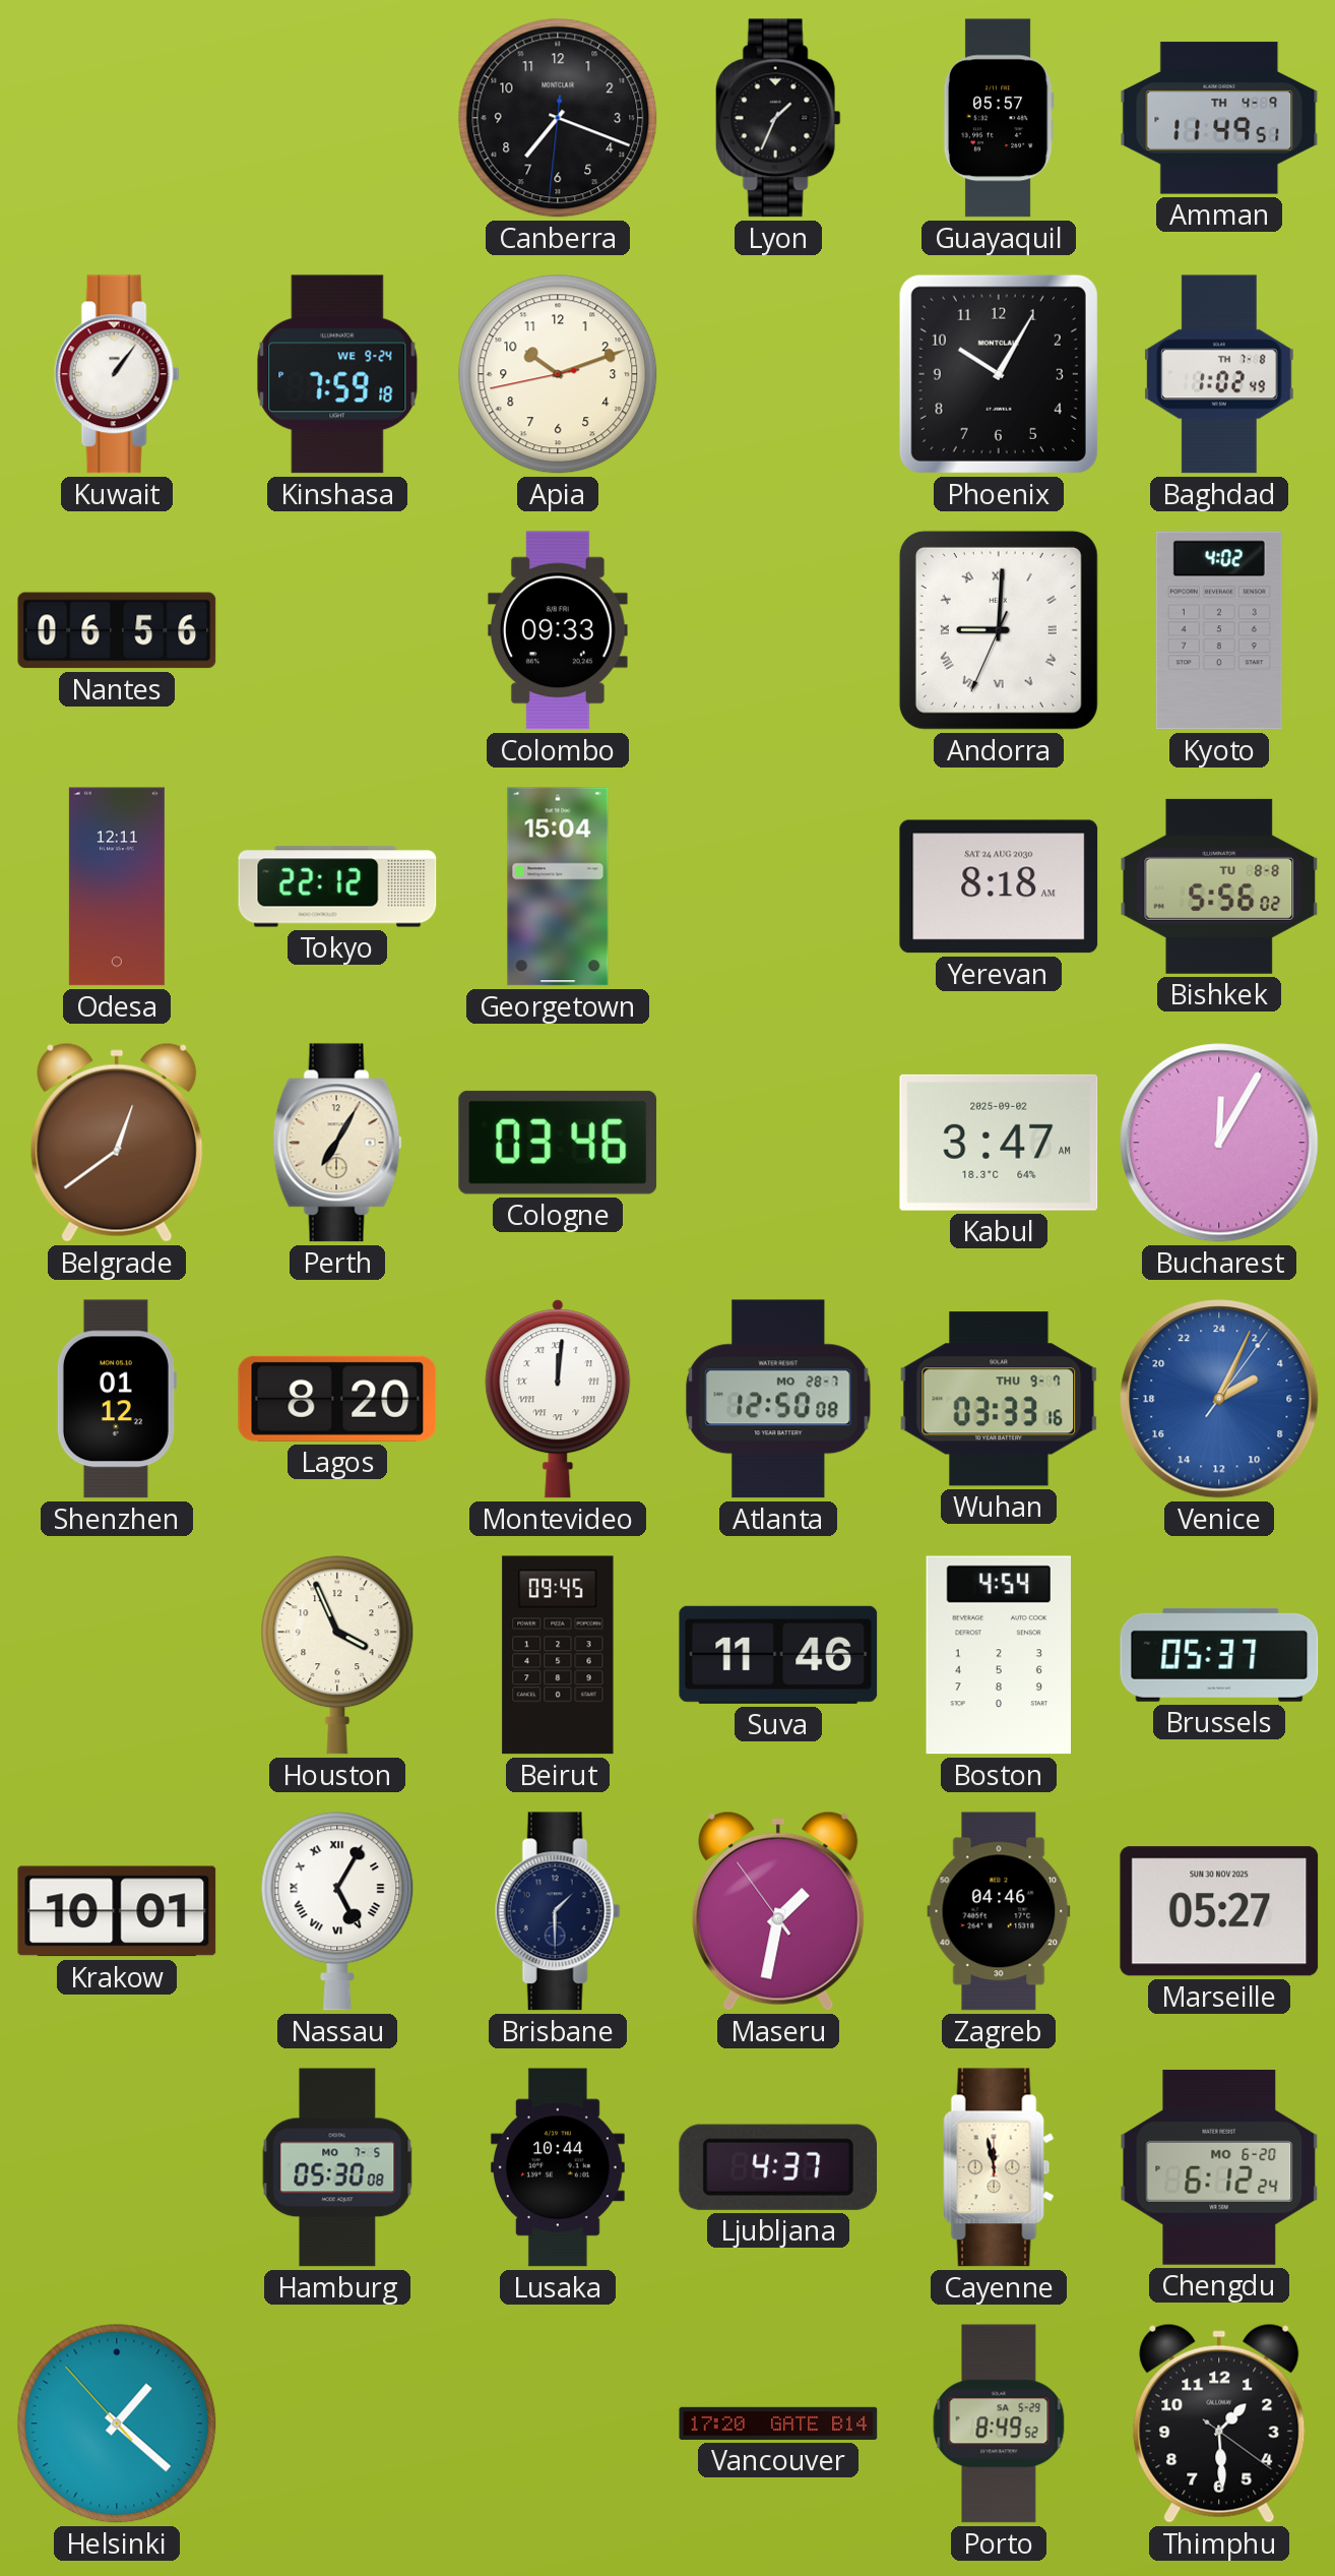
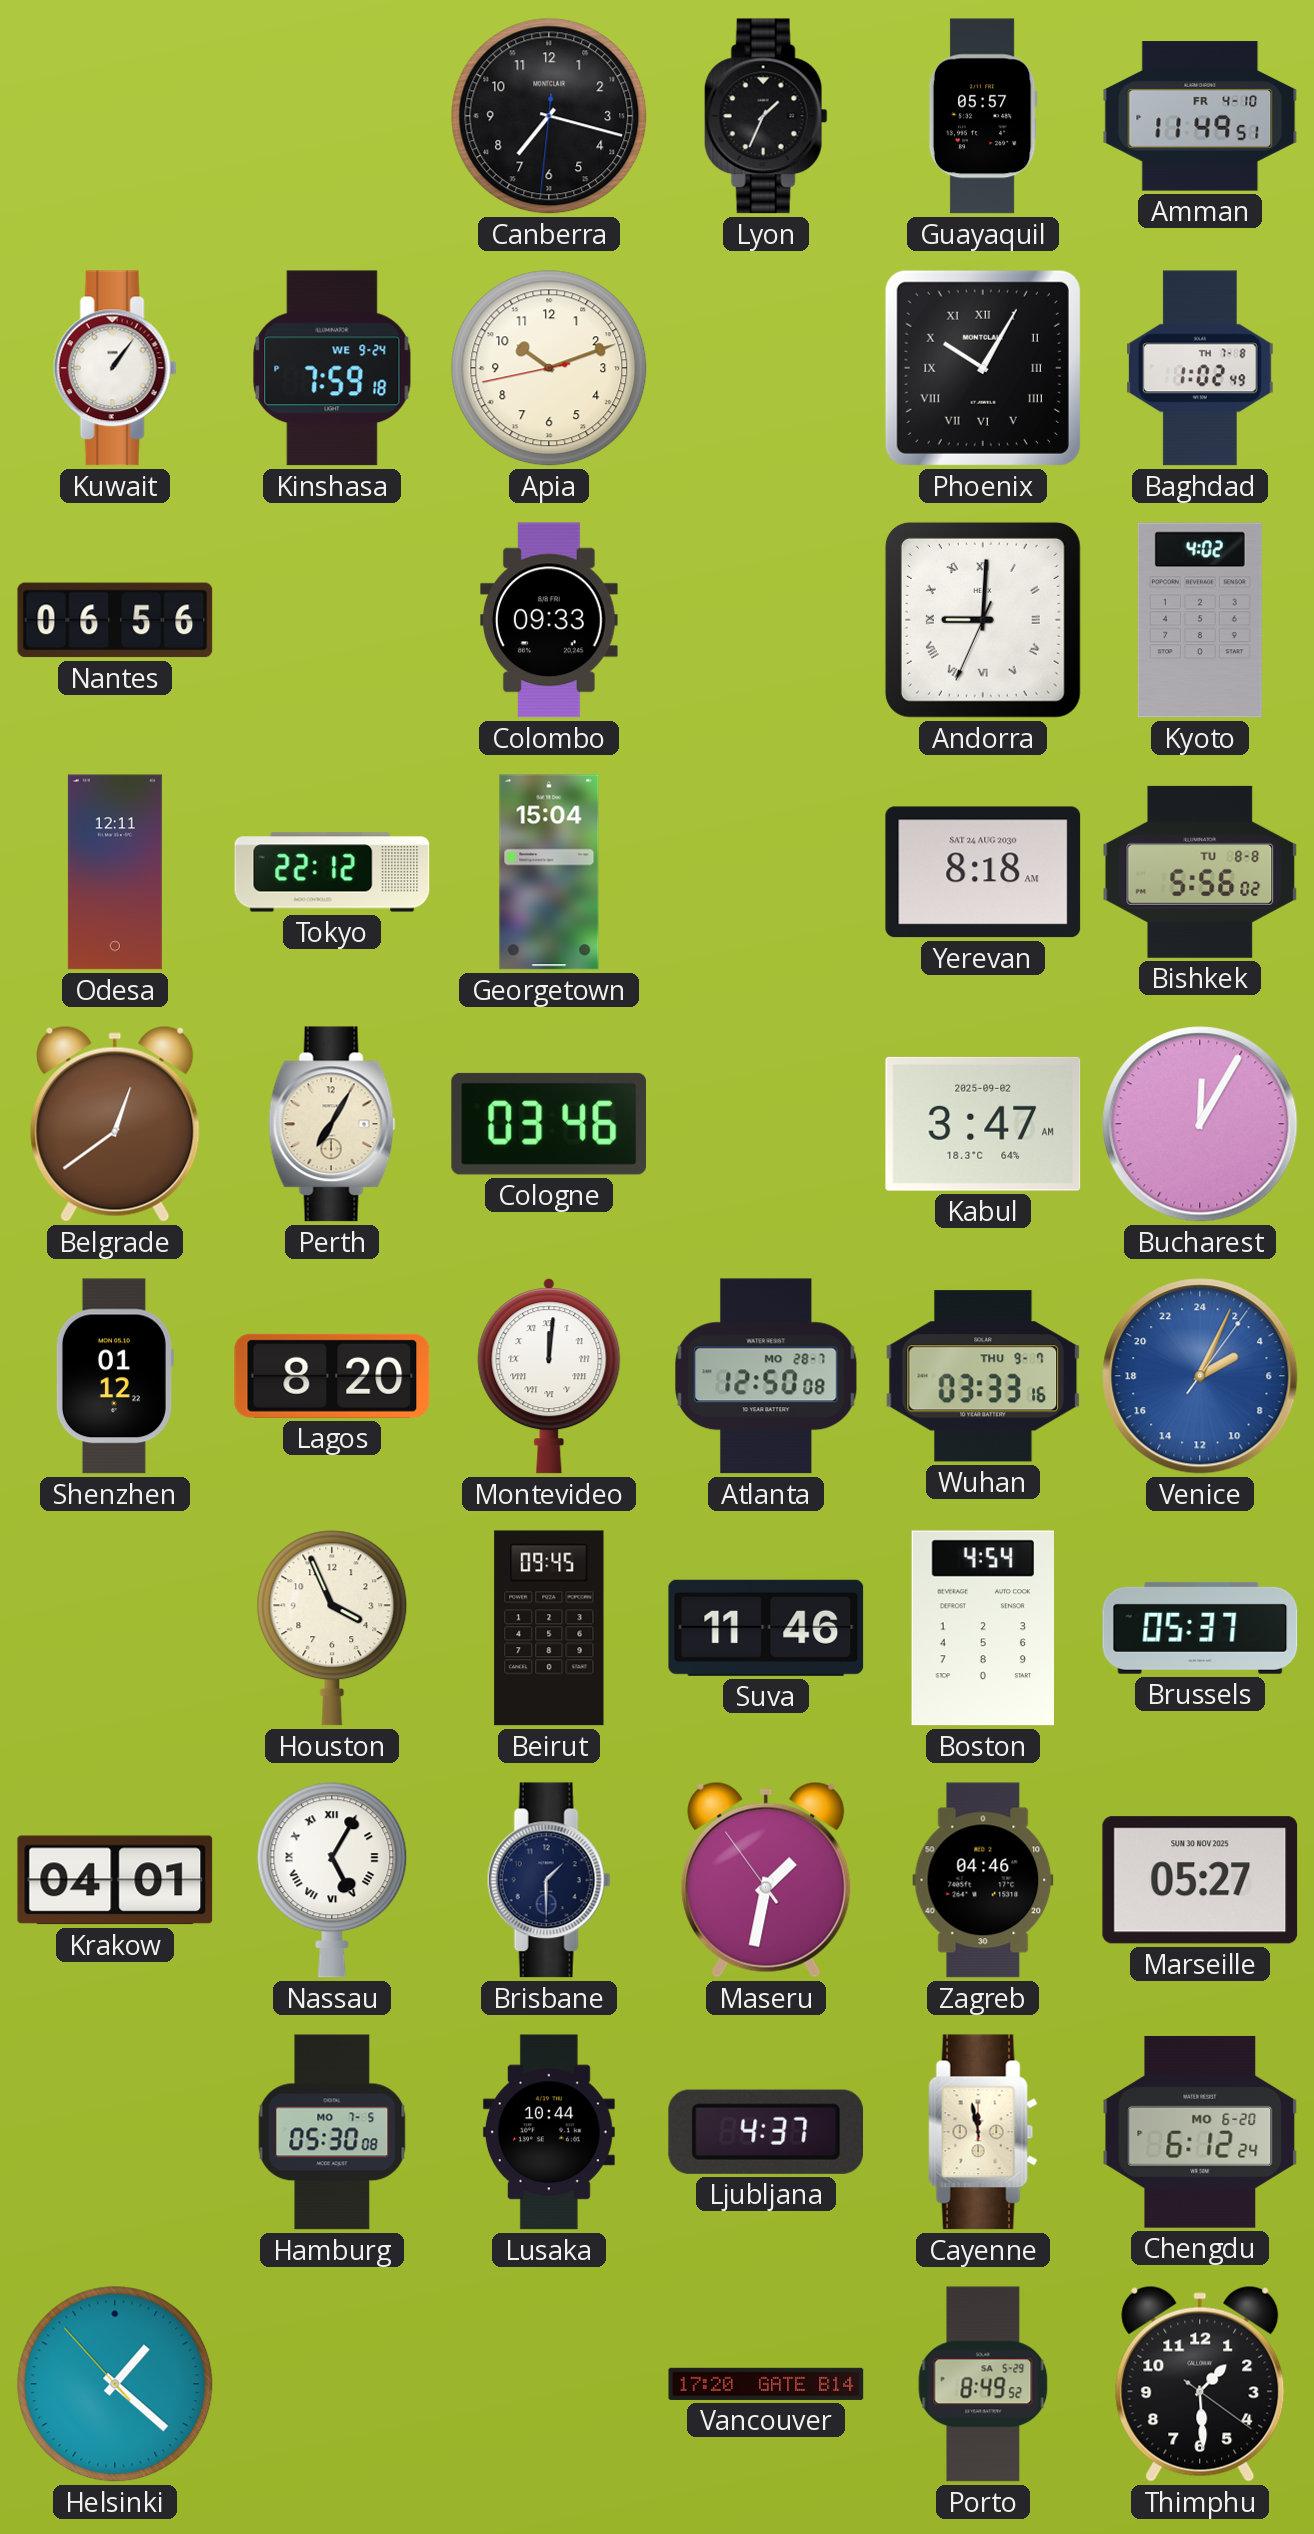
Canberra: 7:18 -> 7:17
Amman date: TH 4-9 -> FR 4-10
Phoenix numerals: Arabic -> Roman
Krakow: 10:01 -> 04:01
